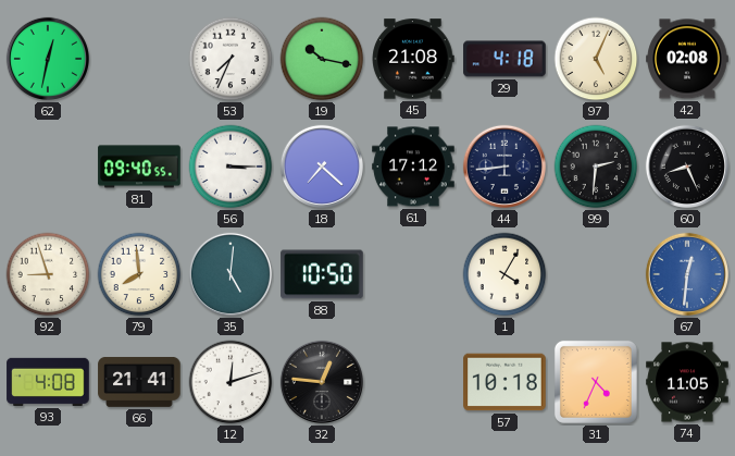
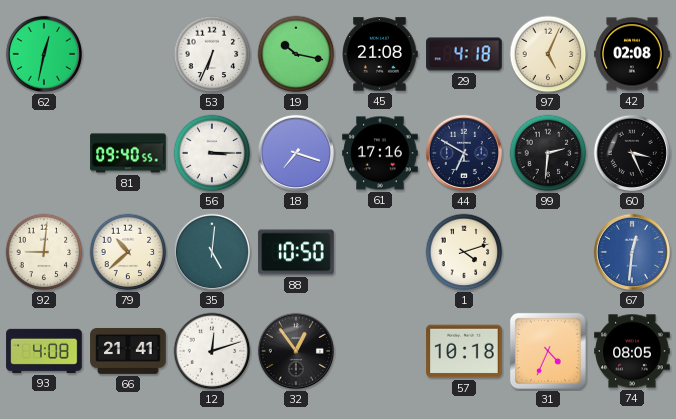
53: 7:34 -> 6:34
18: 7:22 -> 7:18
61: 17:12 -> 17:16
44: 8:44 -> 6:50
60: 8:26 -> 3:26
92: 8:57 -> 9:01
79: 7:59 -> 10:38
1: 4:05 -> 4:12
32: 12:46 -> 12:54
74: 11:05 -> 08:05
